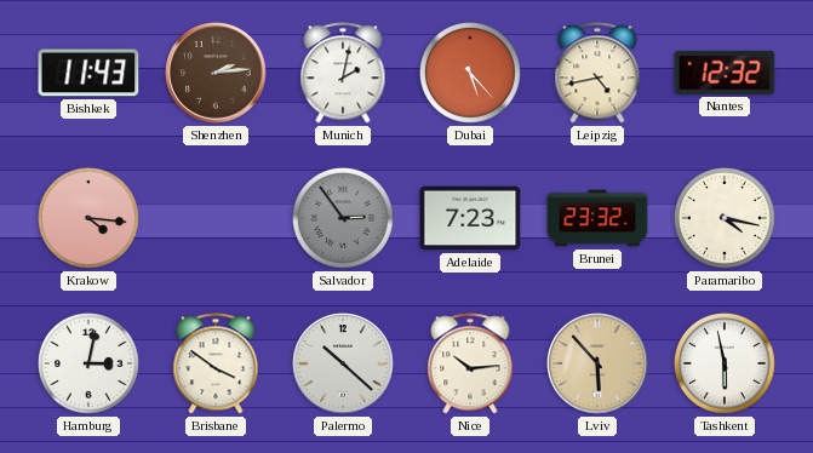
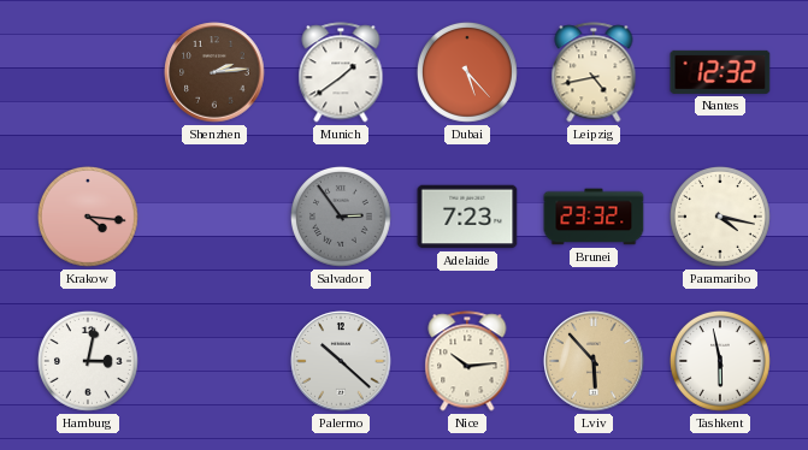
Bishkek: 11:43 -> none
Munich: 2:02 -> 1:39
Brisbane: 3:51 -> none
